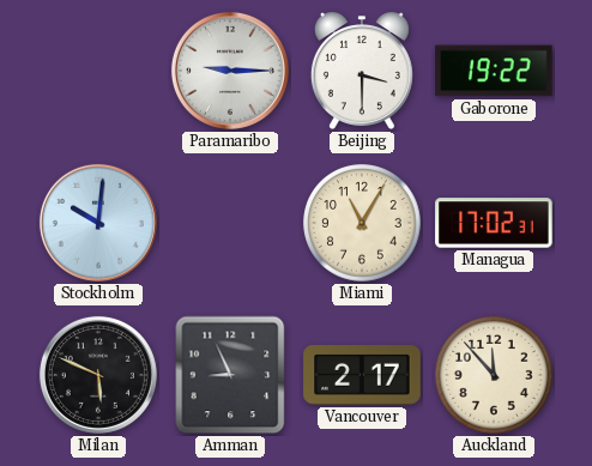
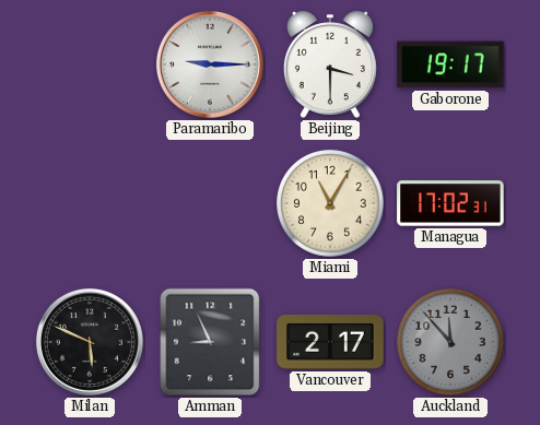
Gaborone: 19:22 -> 19:17
Stockholm: 10:01 -> none
Auckland dial: cream -> grey
